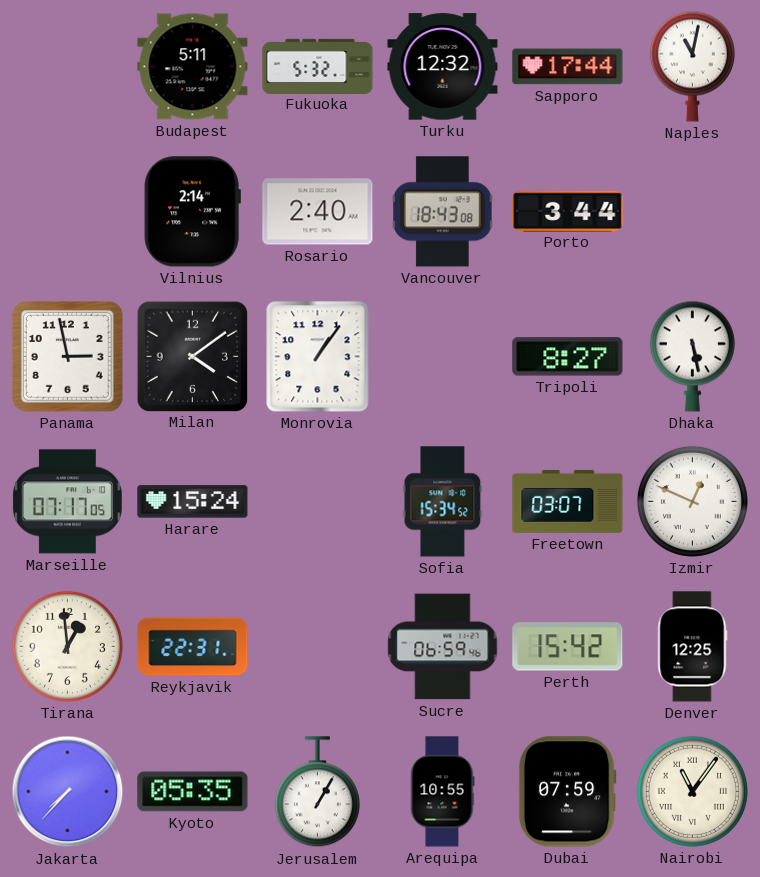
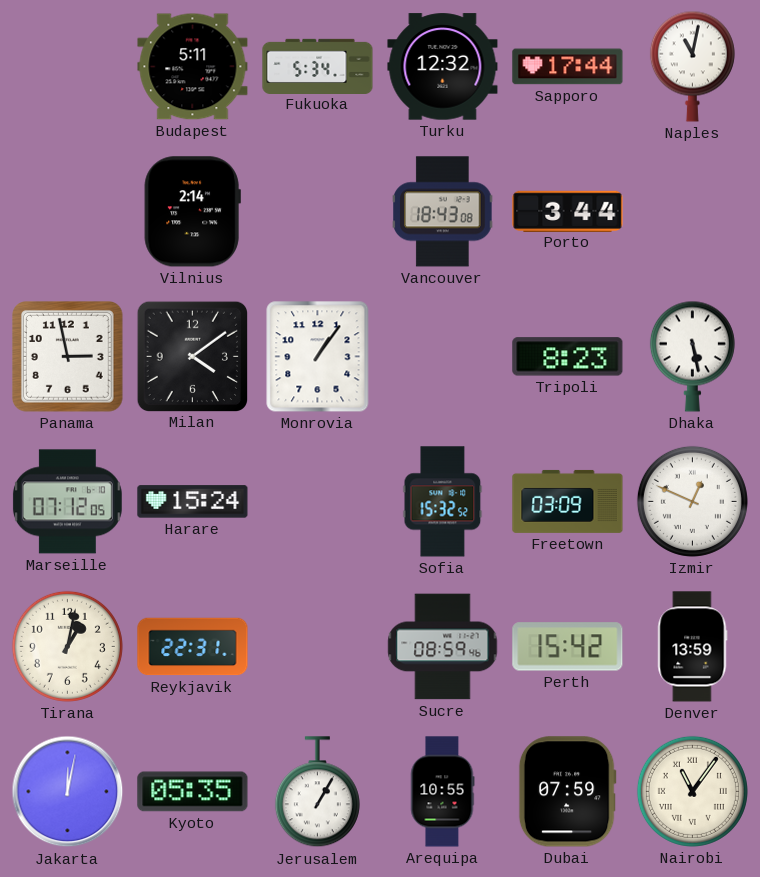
Fukuoka: 5:32 -> 5:34
Rosario: 2:40 -> none
Tripoli: 8:27 -> 8:23
Marseille: 07:17 -> 07:12
Sofia: 15:34 -> 15:32
Freetown: 03:07 -> 03:09
Tirana: 12:59 -> 1:02
Sucre: 06:59 -> 08:59
Denver: 12:25 -> 13:59
Jakarta: 7:37 -> 12:02
